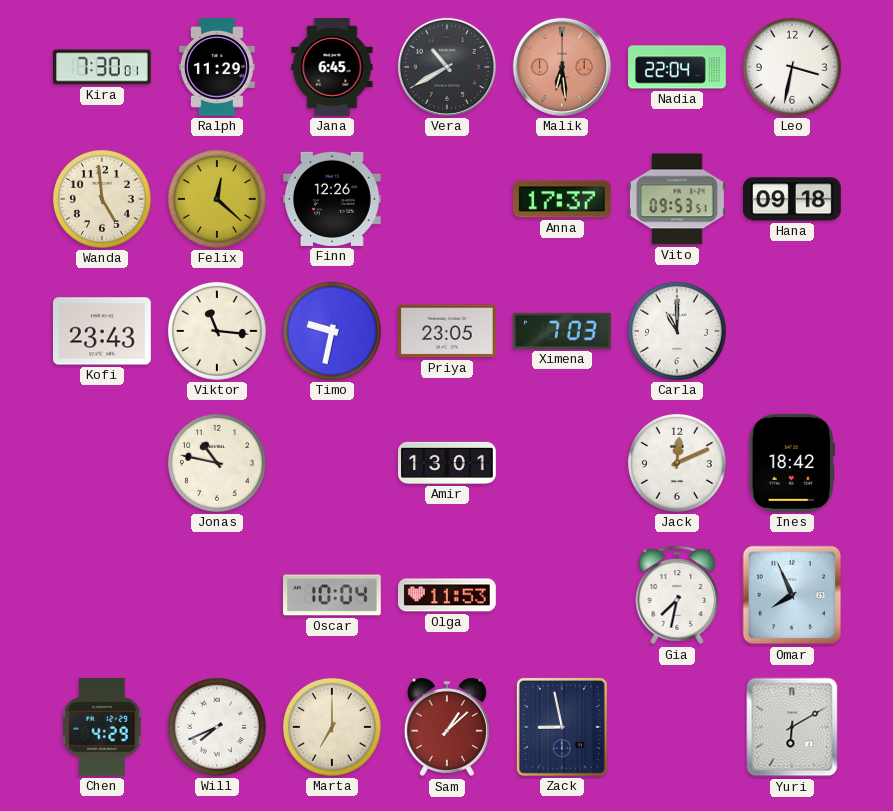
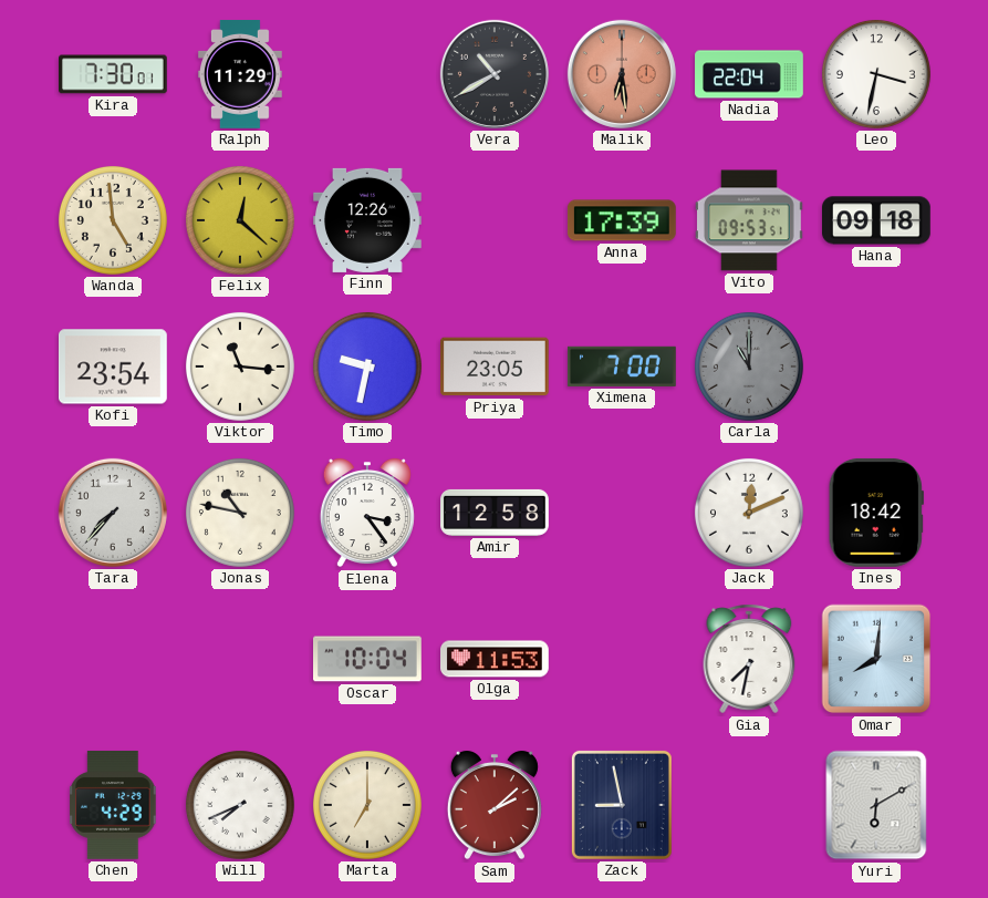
Jana: 6:45 -> none
Anna: 17:37 -> 17:39
Kofi: 23:43 -> 23:54
Ximena: 7:03 -> 7:00
Carla dial: white -> grey
Tara: none -> 7:37
Elena: none -> 3:24
Amir: 13:01 -> 12:58
Omar: 7:56 -> 8:01
Sam: 1:08 -> 2:08
